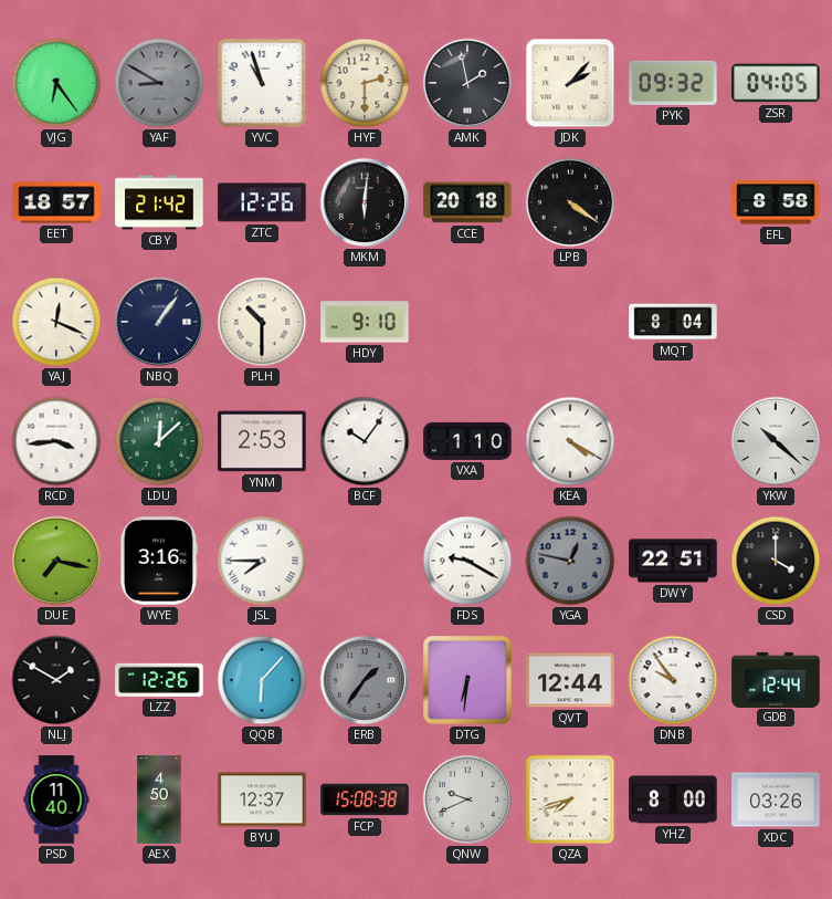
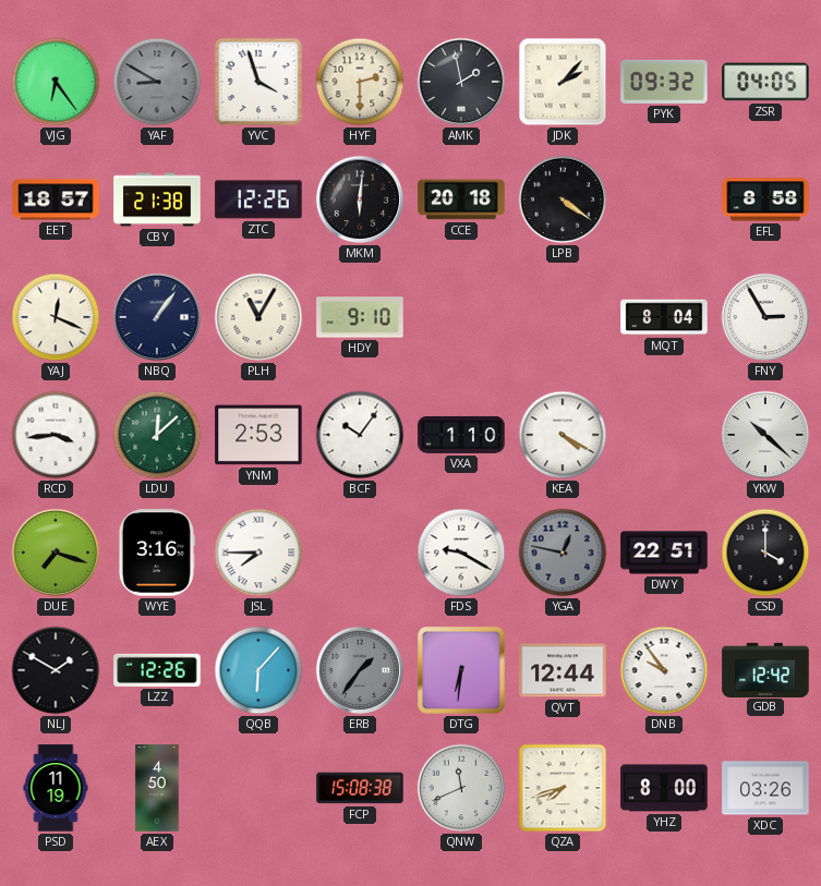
YVC: 10:57 -> 3:57
CBY: 21:42 -> 21:38
PLH: 10:30 -> 11:05
FNY: none -> 2:55
DUE: 7:17 -> 7:18
GDB: 12:44 -> 12:42
PSD: 11:40 -> 11:19
BYU: 12:37 -> none
QNW: 9:41 -> 11:41
